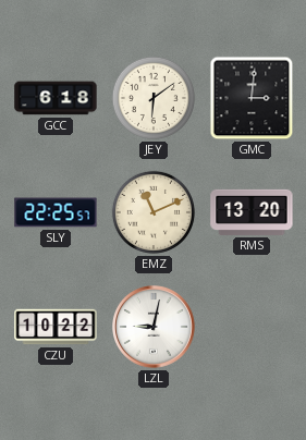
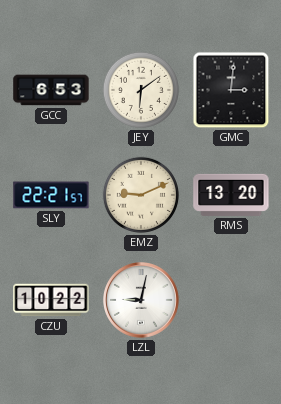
GCC: 6:18 -> 6:53
SLY: 22:25 -> 22:21
EMZ: 11:11 -> 9:11
